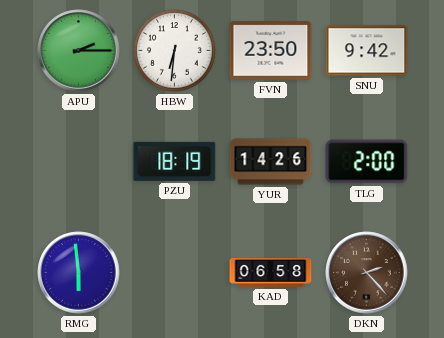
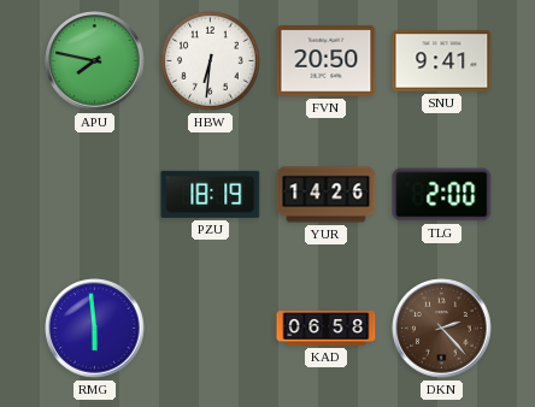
APU: 2:15 -> 7:47
FVN: 23:50 -> 20:50
SNU: 9:42 -> 9:41
